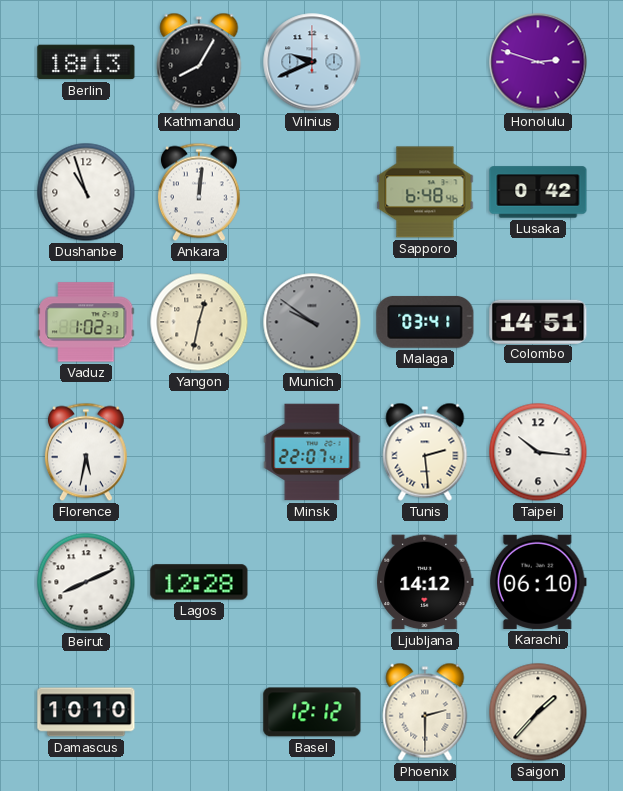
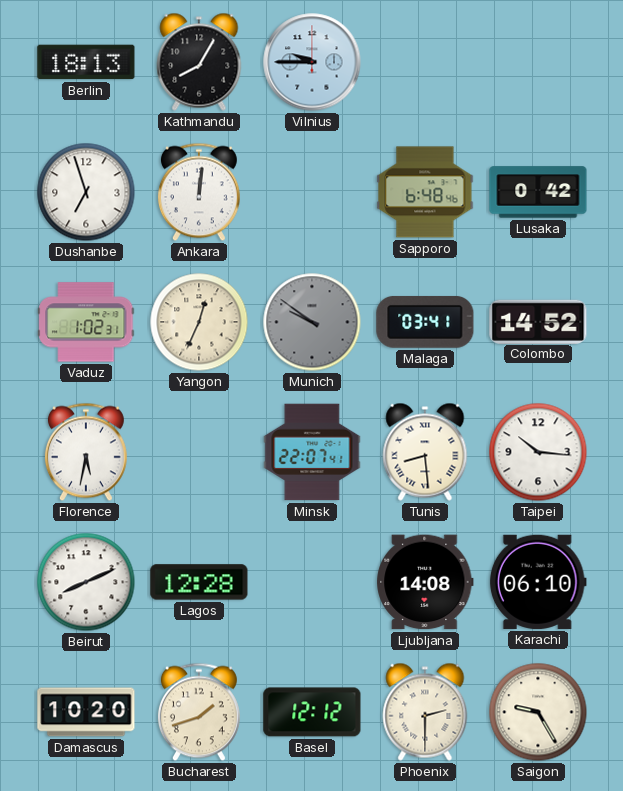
Vilnius: 9:41 -> 9:45
Honolulu: 2:48 -> none
Dushanbe: 10:57 -> 6:57
Yangon: 12:32 -> 12:34
Colombo: 14:51 -> 14:52
Tunis: 2:29 -> 8:29
Ljubljana: 14:12 -> 14:08
Damascus: 10:10 -> 10:20
Bucharest: none -> 1:42
Saigon: 1:37 -> 9:25
